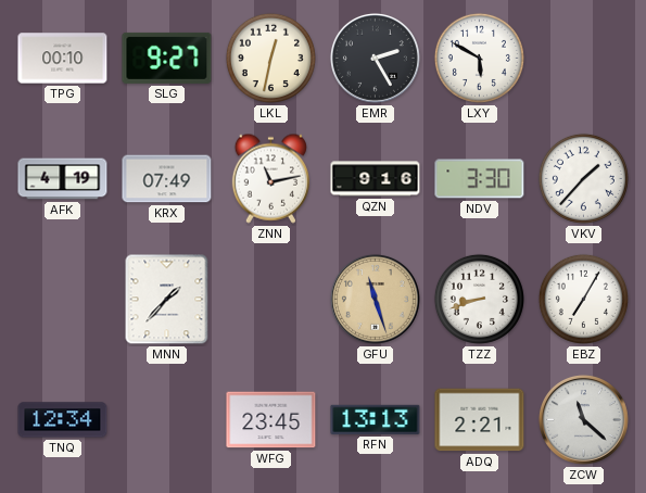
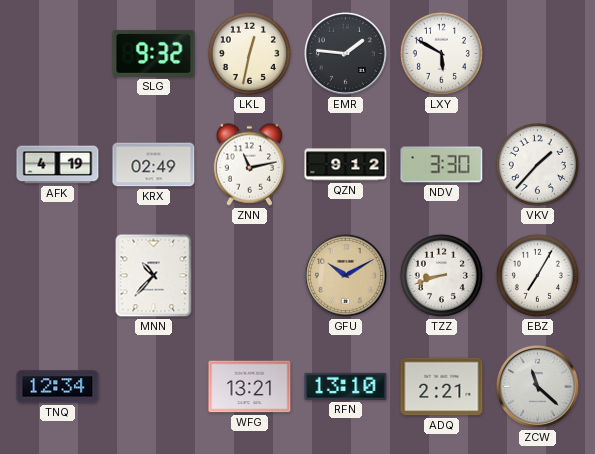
TPG: 00:10 -> none
SLG: 9:27 -> 9:32
EMR: 2:25 -> 1:46
KRX: 07:49 -> 02:49
QZN: 9:16 -> 9:12
MNN: 1:37 -> 10:37
GFU: 11:27 -> 10:10
WFG: 23:45 -> 13:21
RFN: 13:13 -> 13:10
